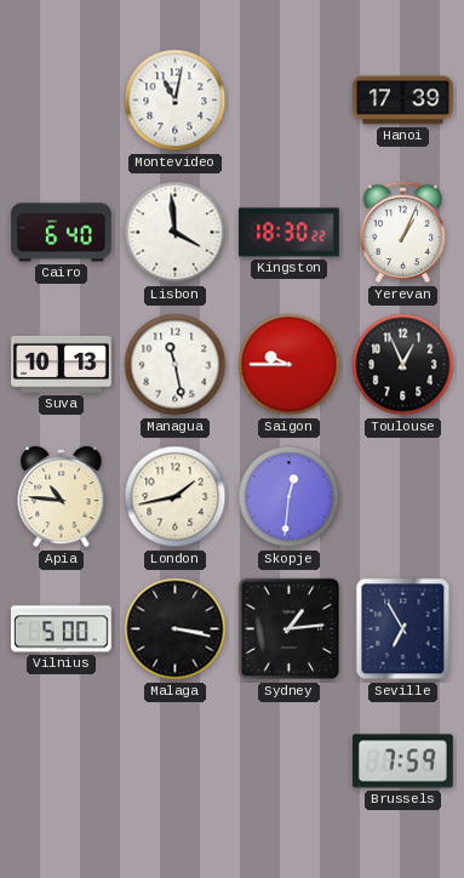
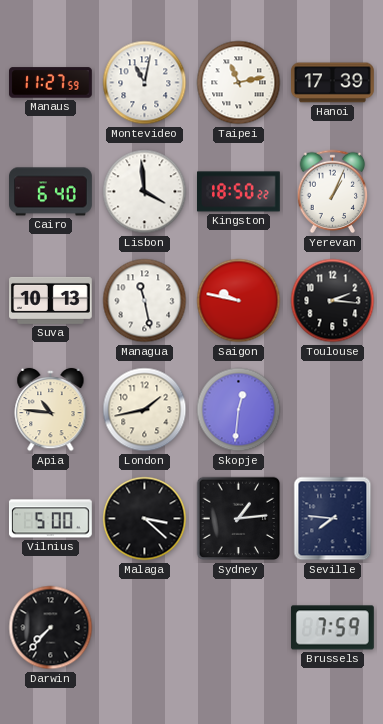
Manaus: none -> 11:27
Taipei: none -> 11:13
Kingston: 18:30 -> 18:50
Saigon: 9:45 -> 9:47
Toulouse: 12:56 -> 2:16
Malaga: 3:17 -> 3:22
Seville: 6:55 -> 7:46
Darwin: none -> 7:37
